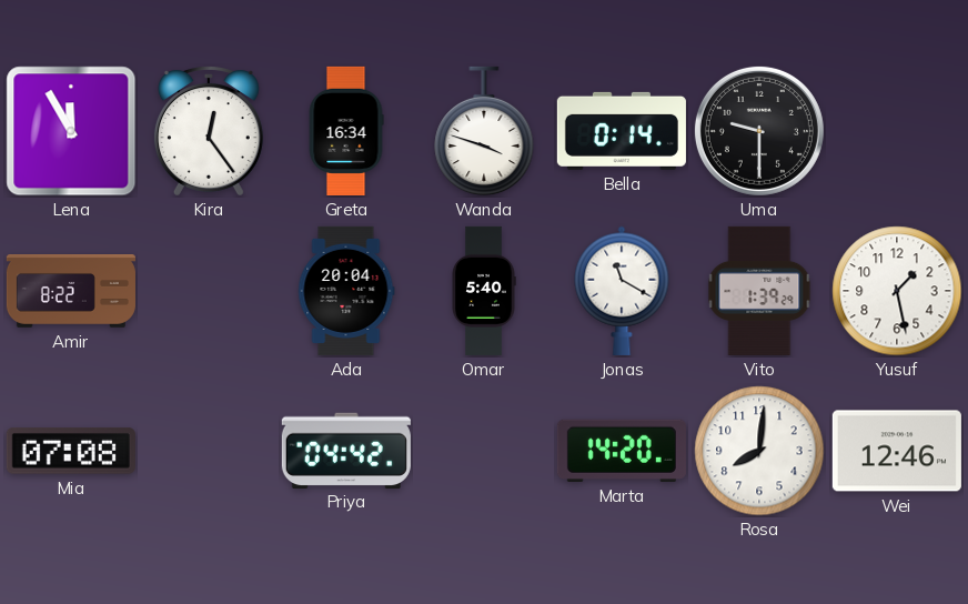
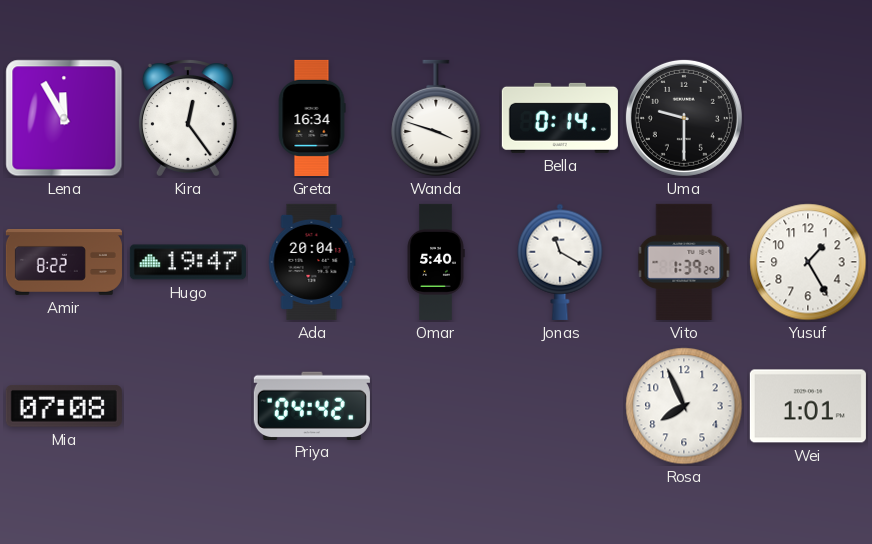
Hugo: none -> 19:47
Yusuf: 1:28 -> 1:25
Marta: 14:20 -> none
Rosa: 8:01 -> 7:56
Wei: 12:46 -> 1:01
